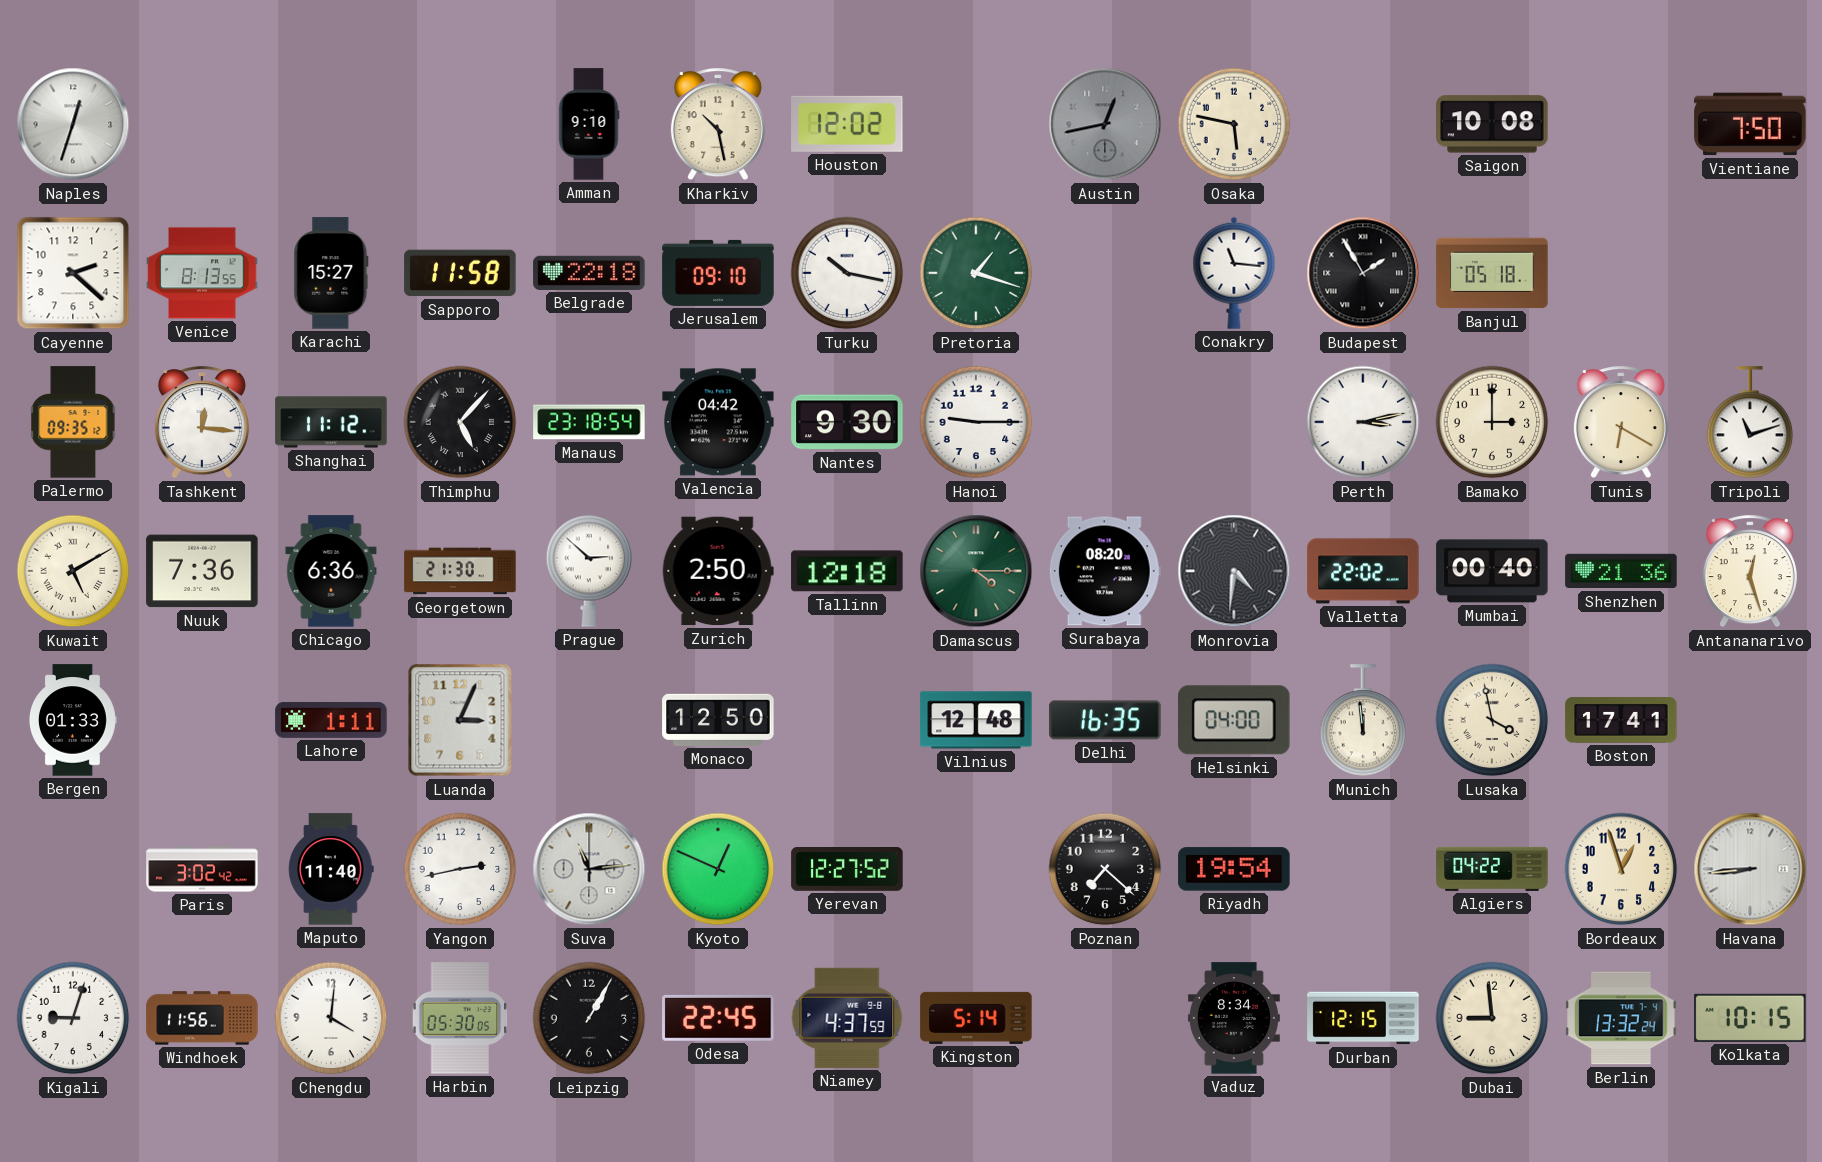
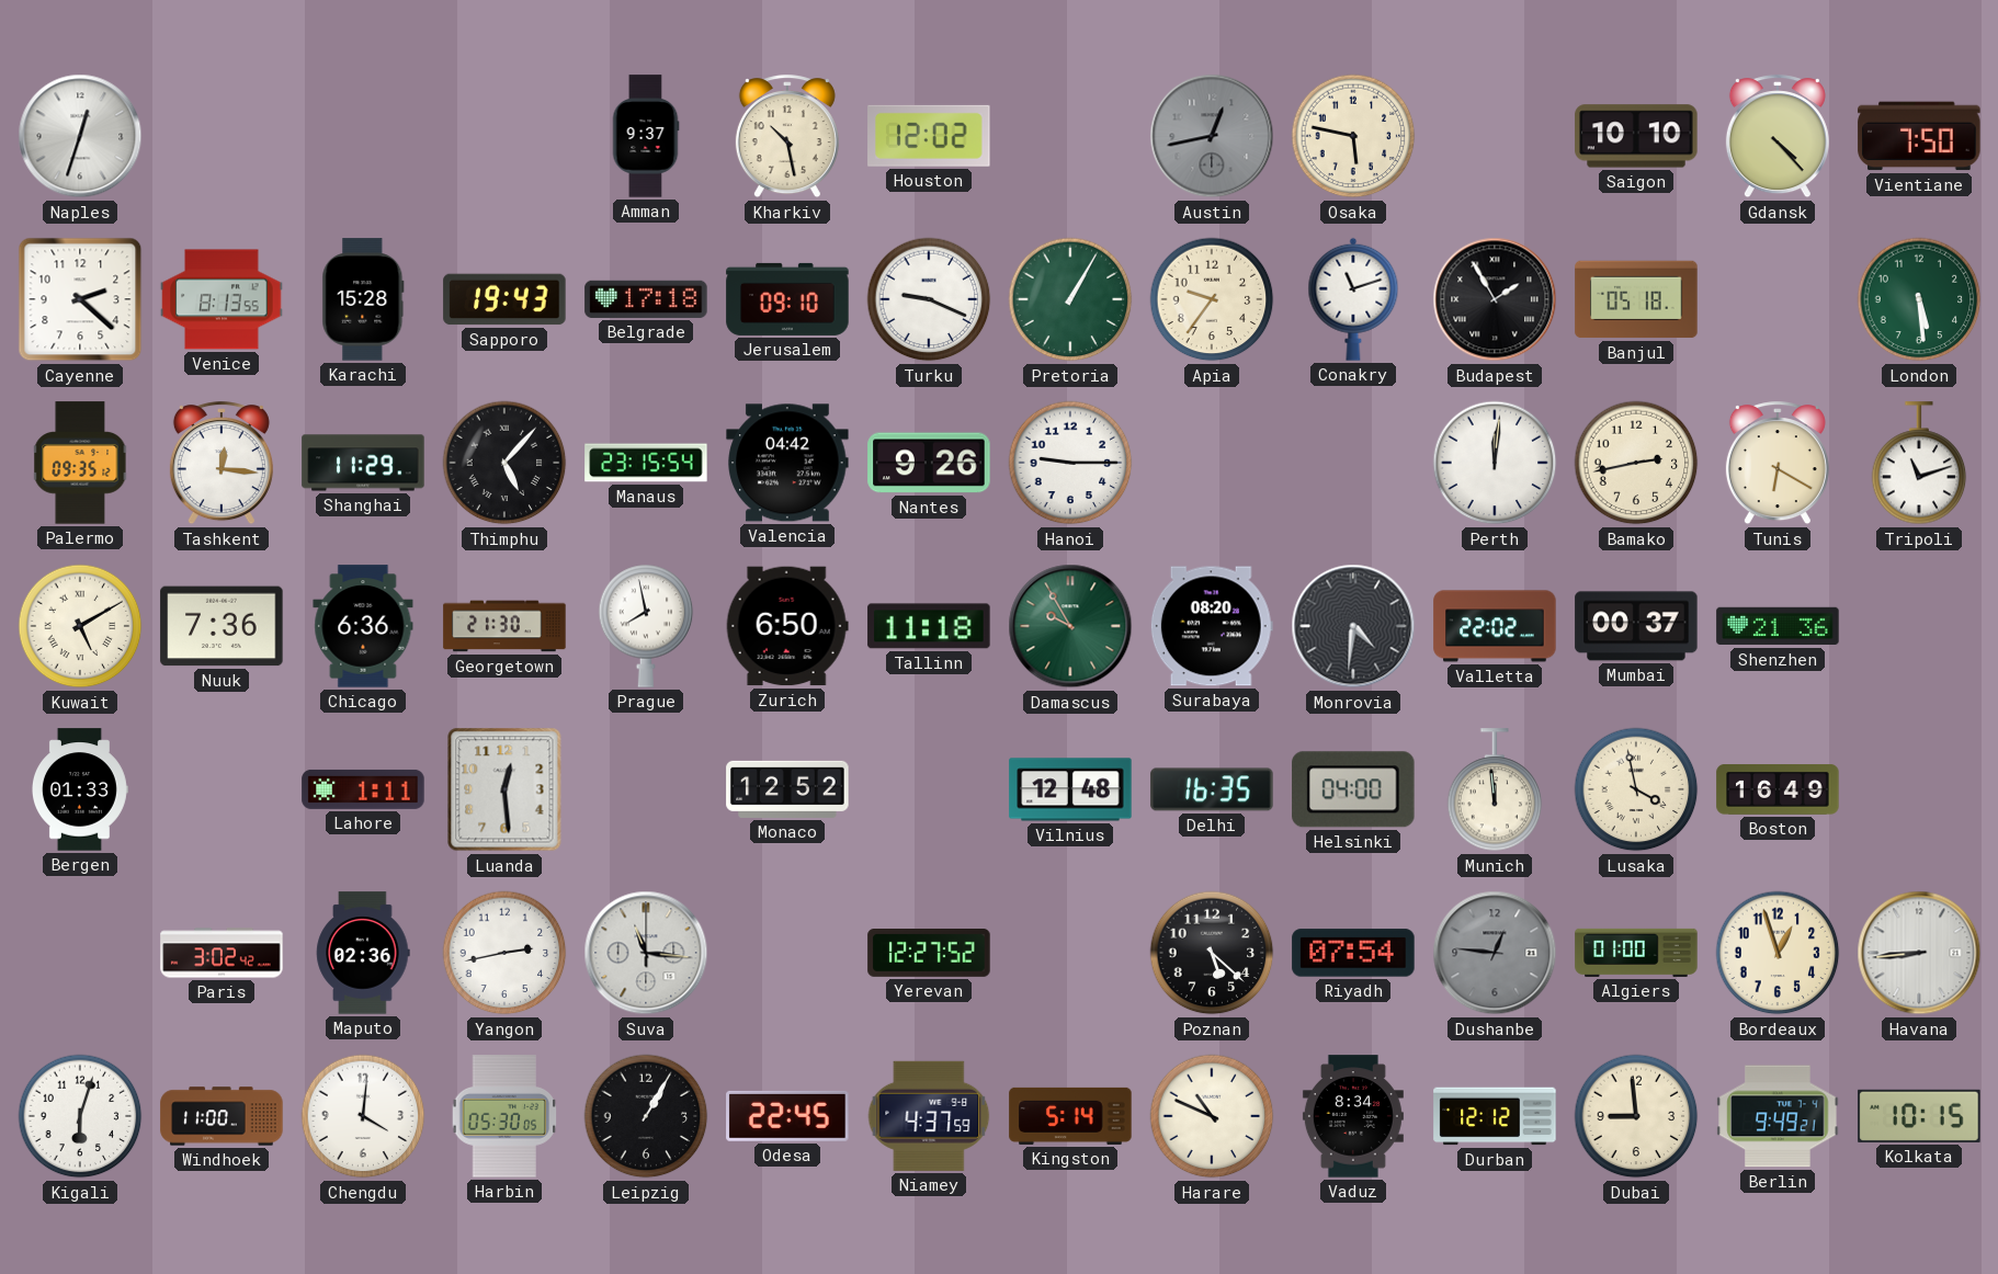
Amman: 9:10 -> 9:37
Saigon: 10:08 -> 10:10
Gdansk: none -> 4:23
Karachi: 15:27 -> 15:28
Sapporo: 11:58 -> 19:43
Belgrade: 22:18 -> 17:18
Turku: 10:17 -> 9:19
Pretoria: 1:18 -> 1:05
Apia: none -> 9:36
Conakry: 11:16 -> 11:12
London: none -> 5:29
Shanghai: 11:12 -> 11:29
Manaus: 23:18 -> 23:15
Nantes: 9:30 -> 9:26
Perth: 3:13 -> 12:01
Bamako: 3:00 -> 2:43
Prague: 2:52 -> 7:58
Zurich: 2:50 -> 6:50
Tallinn: 12:18 -> 11:18
Damascus: 4:15 -> 9:55
Mumbai: 00:40 -> 00:37
Antananarivo: 12:27 -> none
Luanda: 3:04 -> 12:29
Monaco: 12:50 -> 12:52
Boston: 17:41 -> 16:49
Maputo: 11:40 -> 02:36
Suva: 11:14 -> 11:16
Kyoto: 12:49 -> none
Poznan: 7:22 -> 5:22
Riyadh: 19:54 -> 07:54
Dushanbe: none -> 12:46
Algiers: 04:22 -> 01:00
Kigali: 9:03 -> 6:03
Windhoek: 11:56 -> 11:00
Harare: none -> 10:49
Durban: 12:15 -> 12:12
Berlin: 13:32 -> 9:49
